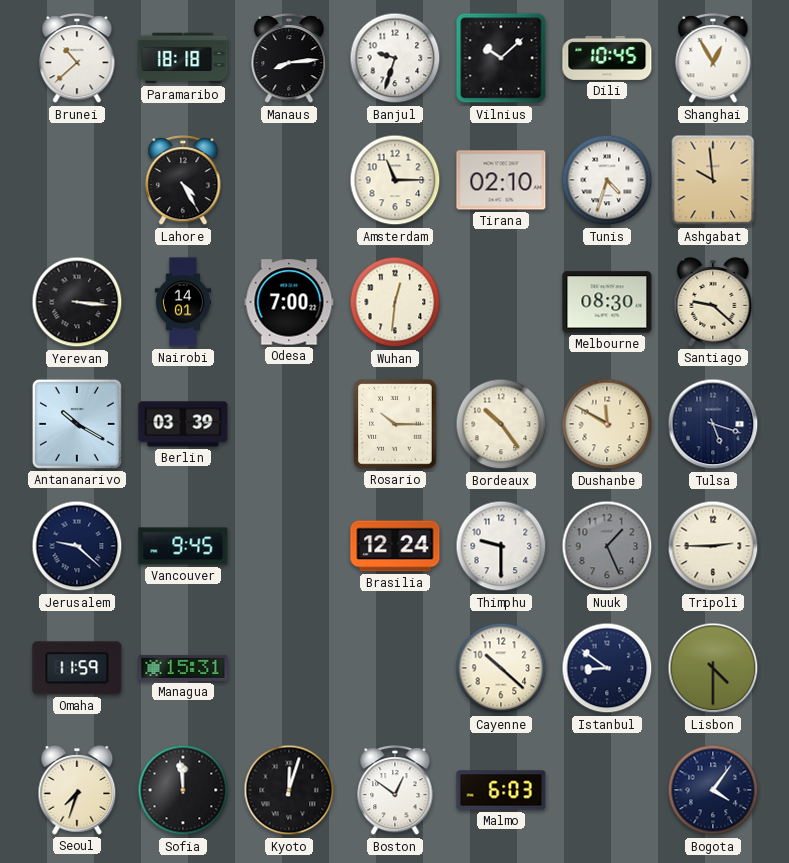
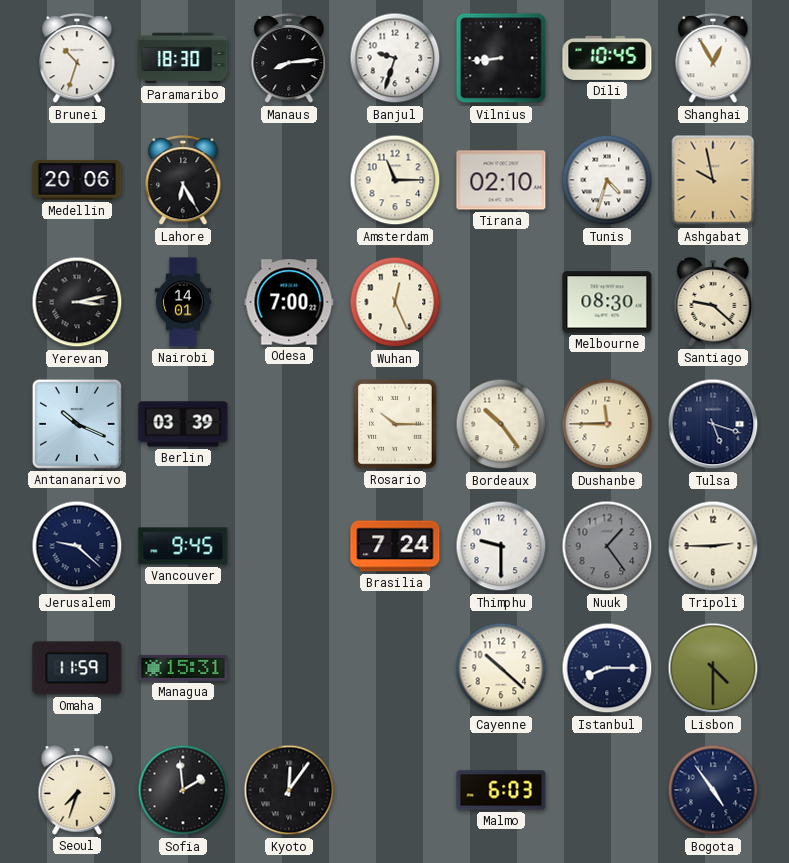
Brunei: 10:38 -> 10:33
Paramaribo: 18:18 -> 18:30
Vilnius: 10:08 -> 8:44
Medellin: none -> 20:06
Lahore: 4:25 -> 6:25
Ashgabat: 9:59 -> 9:58
Yerevan: 3:16 -> 3:13
Wuhan: 12:31 -> 12:26
Antananarivo: 10:20 -> 10:19
Dushanbe: 11:50 -> 11:45
Brasilia: 12:24 -> 7:24
Nuuk: 1:26 -> 1:24
Istanbul: 8:51 -> 8:15
Sofia: 11:59 -> 1:59
Kyoto: 12:03 -> 12:06
Boston: 12:51 -> none
Bogota: 4:06 -> 4:54
